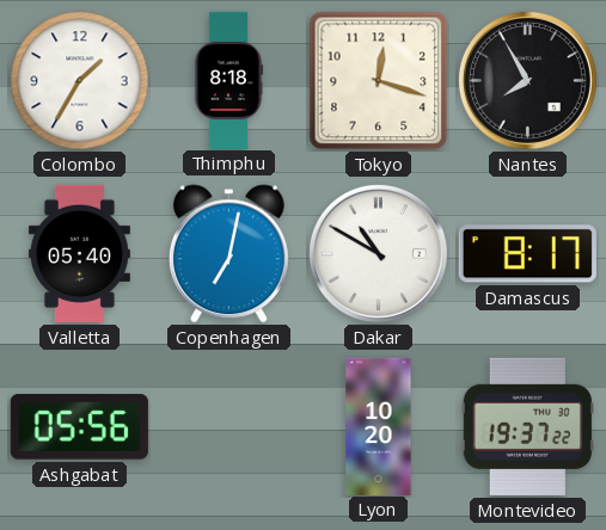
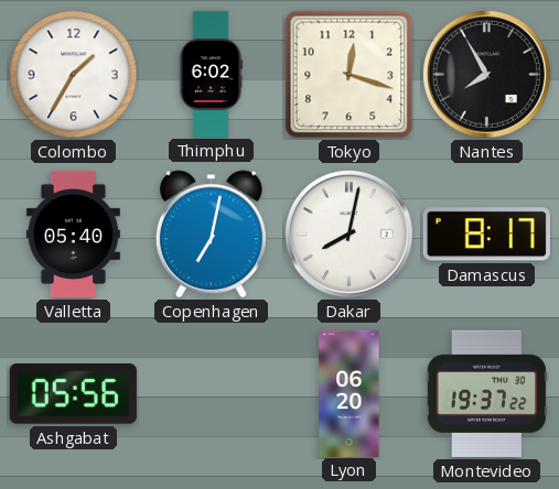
Thimphu: 8:18 -> 6:02
Dakar: 10:50 -> 8:02
Lyon: 10:20 -> 06:20
